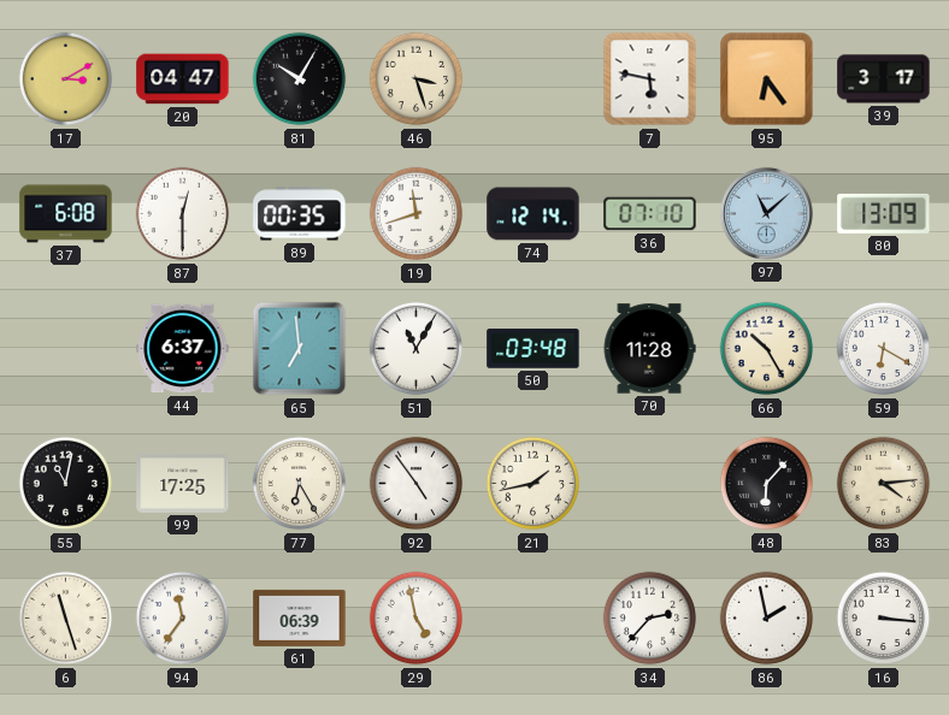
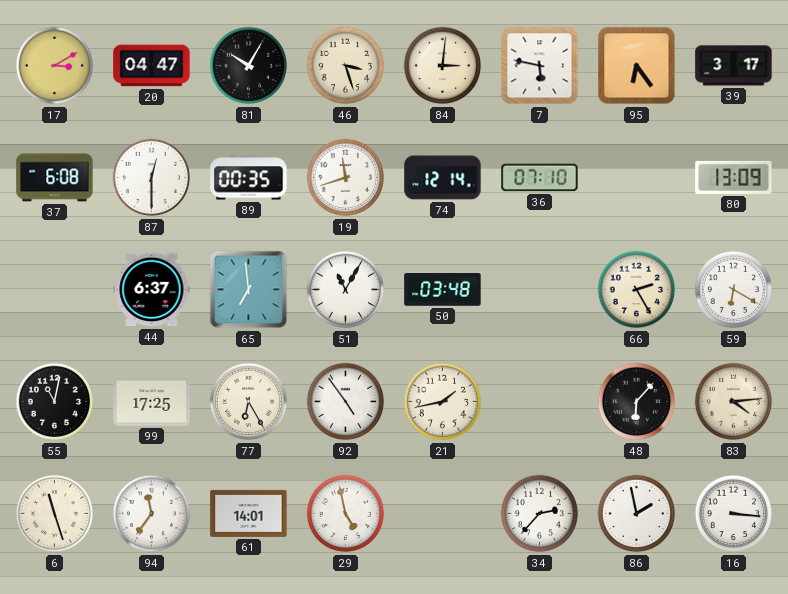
84: none -> 3:01
97: 11:08 -> none
70: 11:28 -> none
66: 10:25 -> 2:25
61: 06:39 -> 14:01
